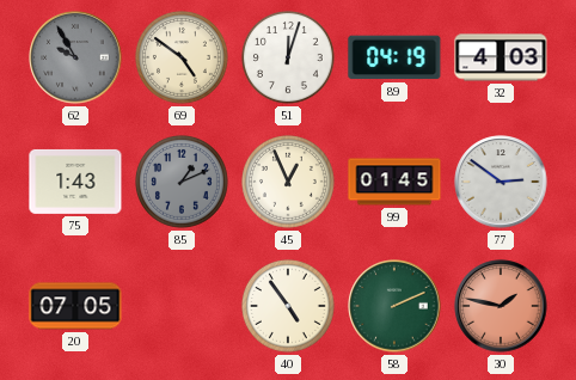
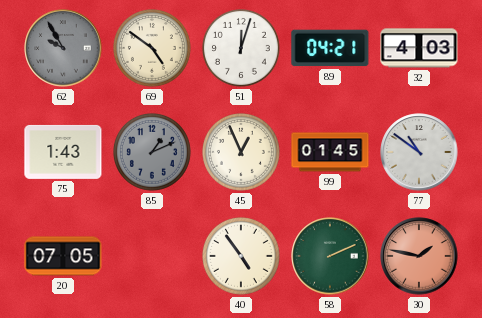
89: 04:19 -> 04:21
77: 2:51 -> 10:51
